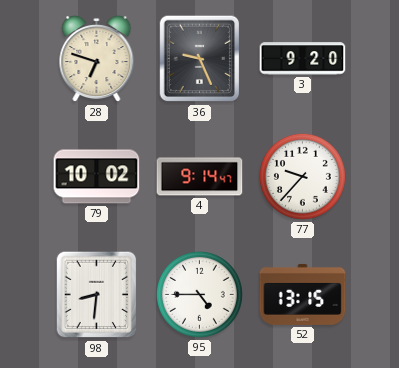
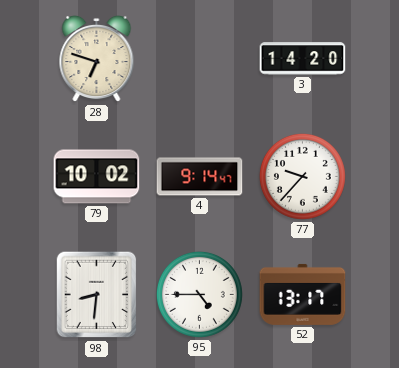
36: 9:26 -> none
3: 9:20 -> 14:20
52: 13:15 -> 13:17
